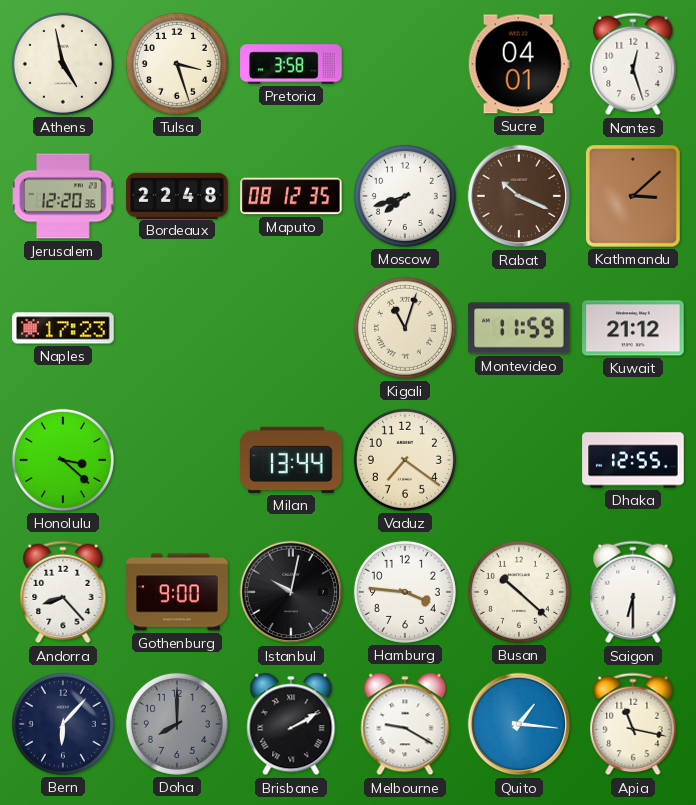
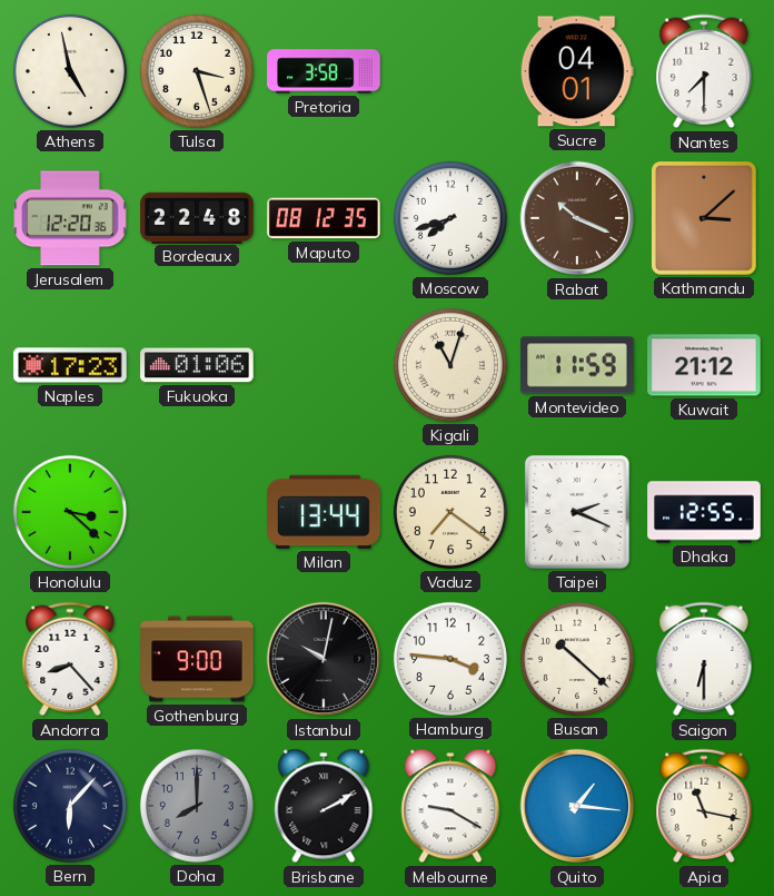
Nantes: 12:27 -> 7:30
Fukuoka: none -> 01:06
Taipei: none -> 2:19
